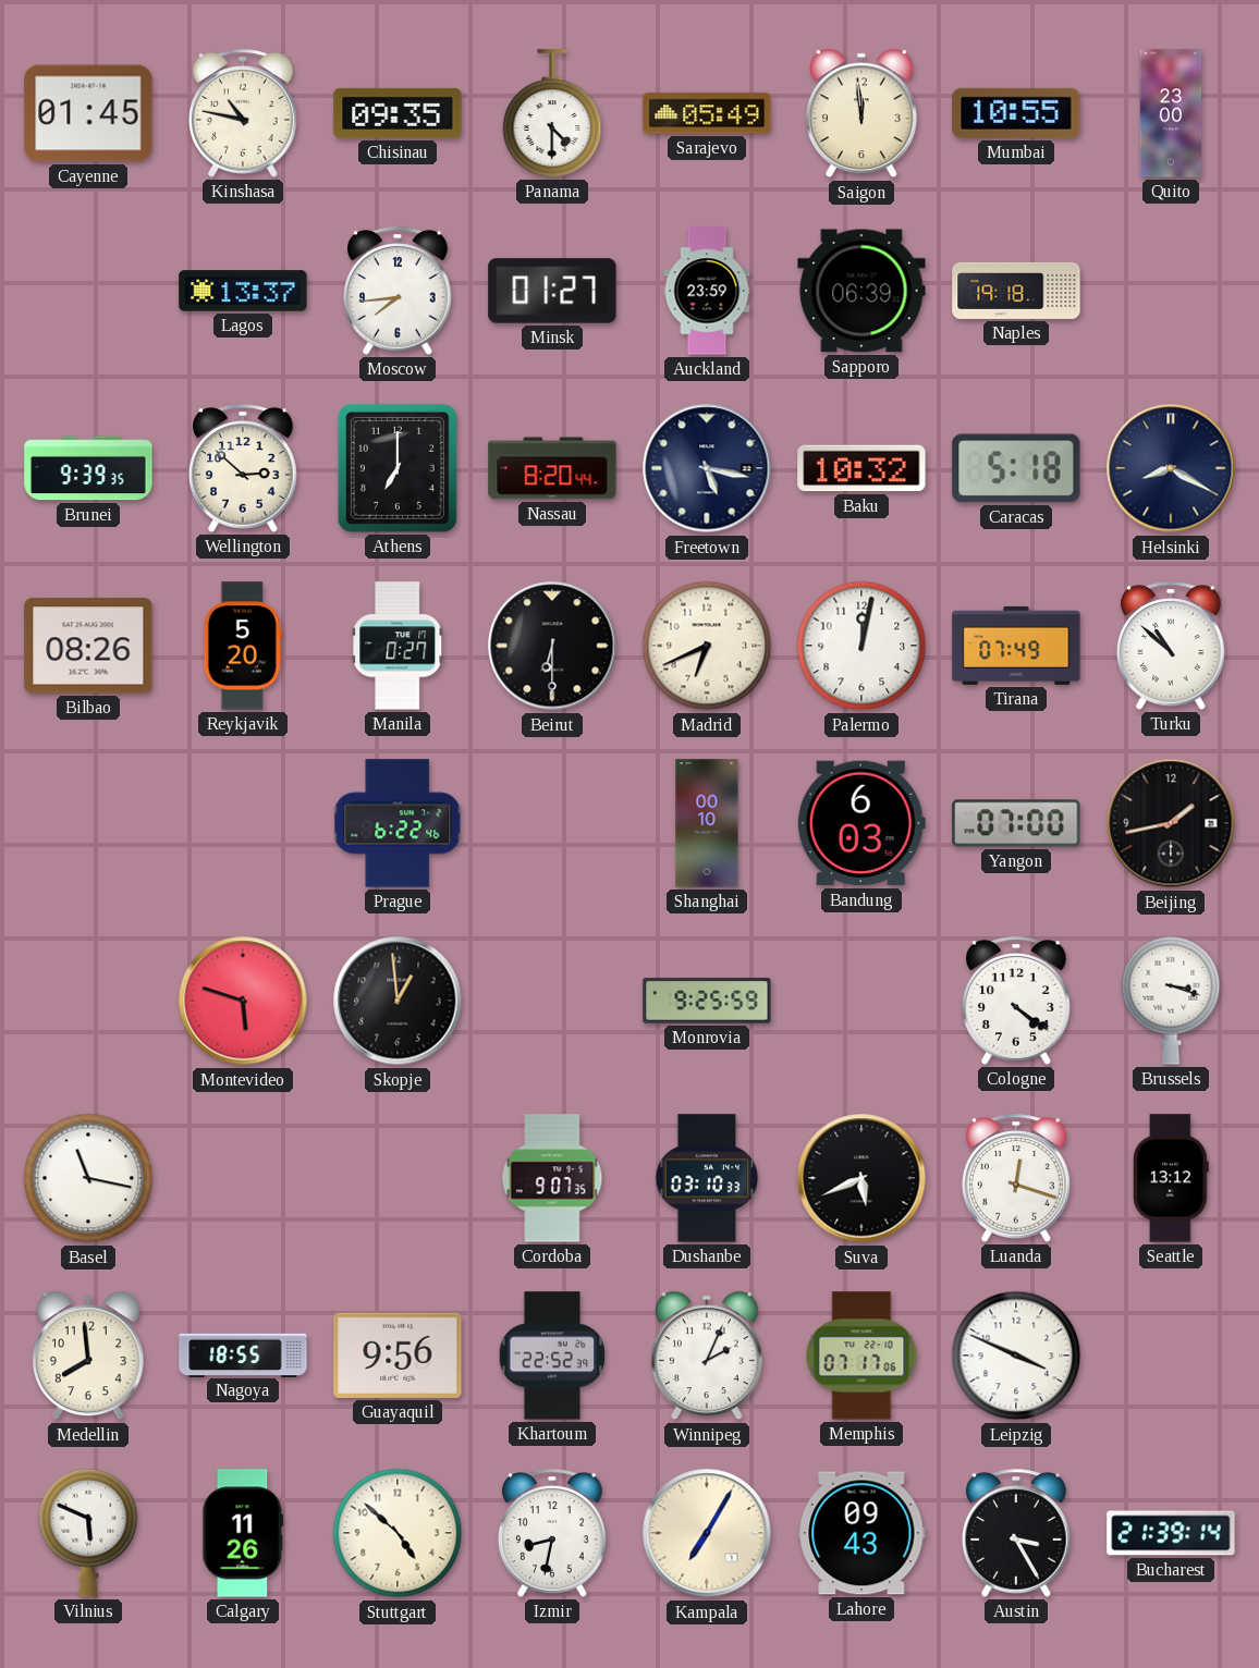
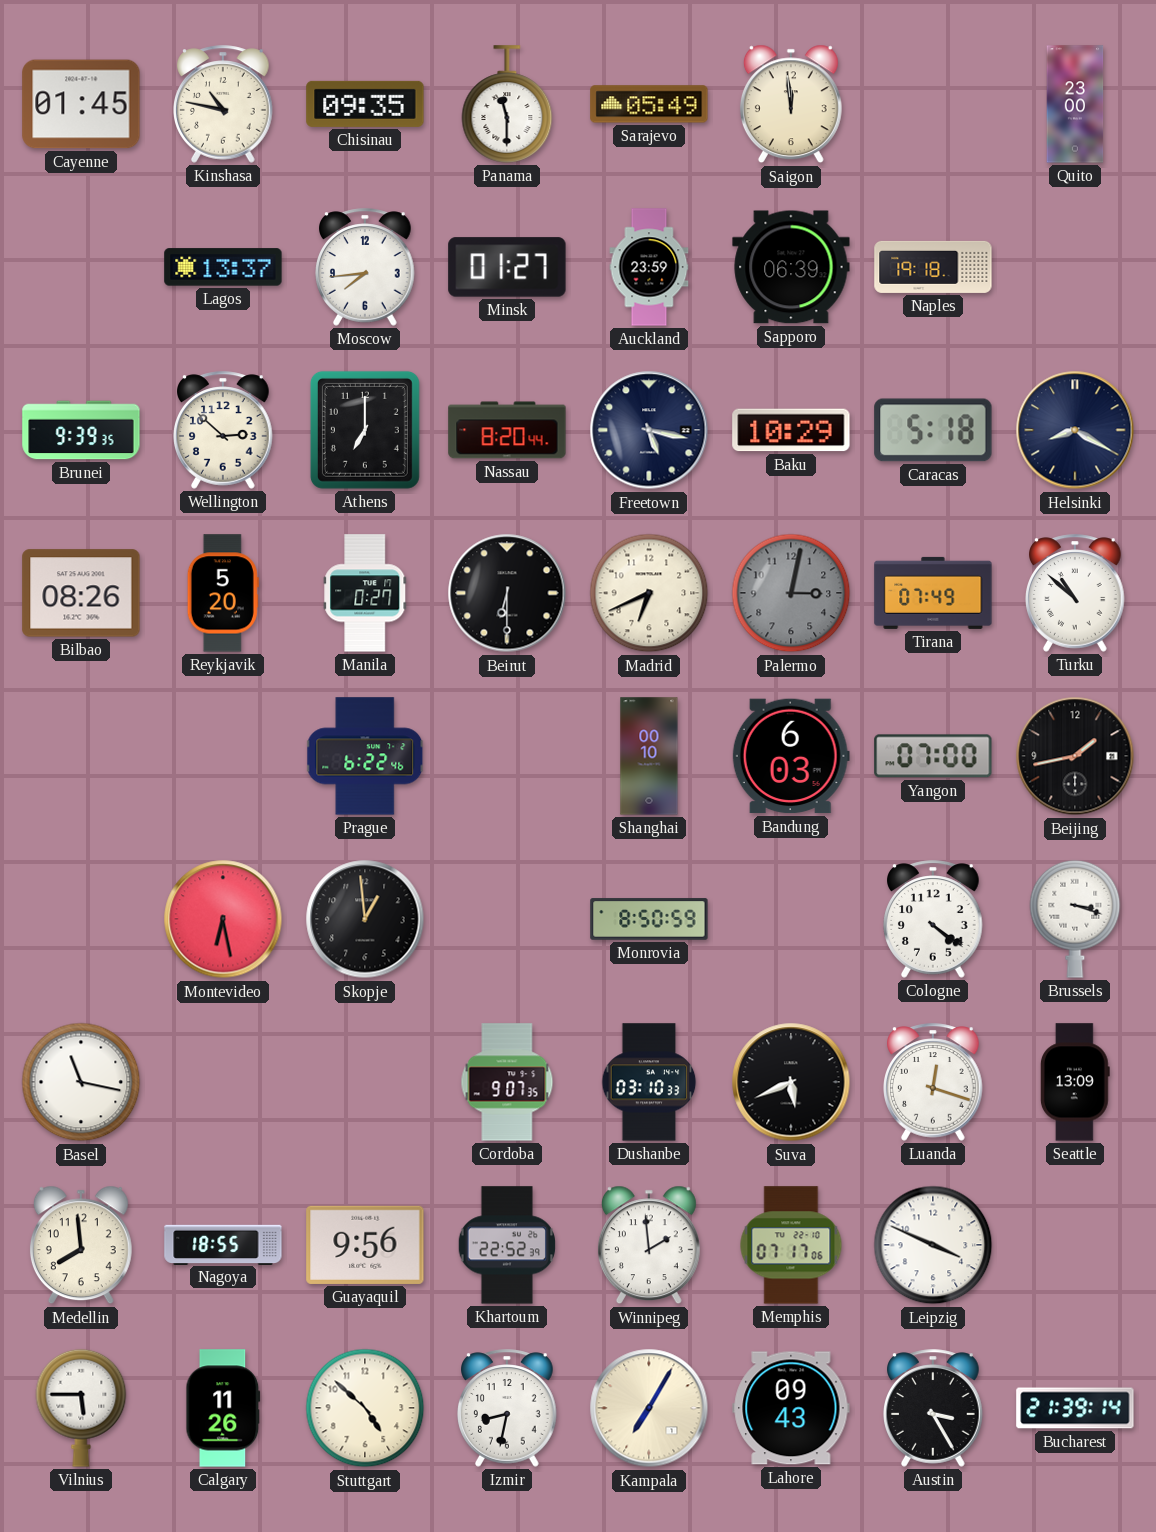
Panama: 4:30 -> 11:30
Mumbai: 10:55 -> none
Baku: 10:32 -> 10:29
Palermo: 12:02 -> 3:02
Palermo dial: white -> grey
Montevideo: 5:48 -> 6:28
Monrovia: 9:25 -> 8:50
Seattle: 13:12 -> 13:09
Winnipeg: 2:04 -> 1:59
Vilnius: 5:49 -> 5:45
